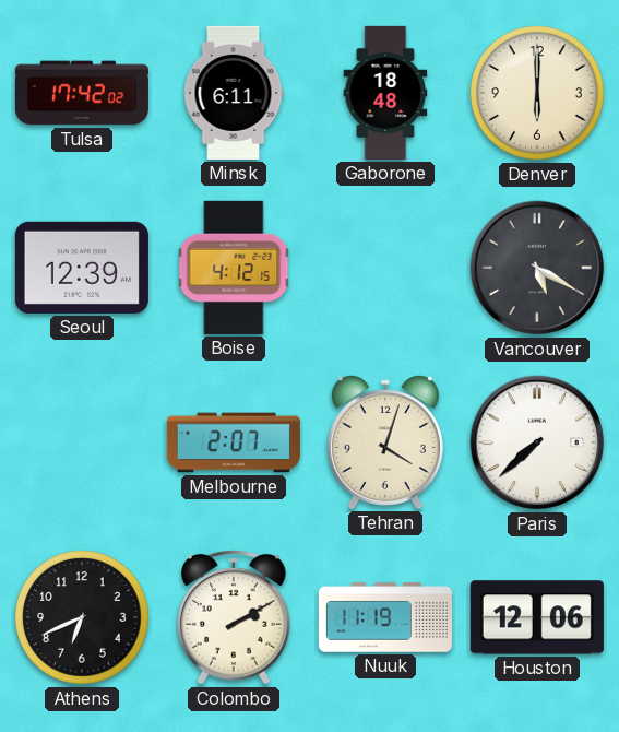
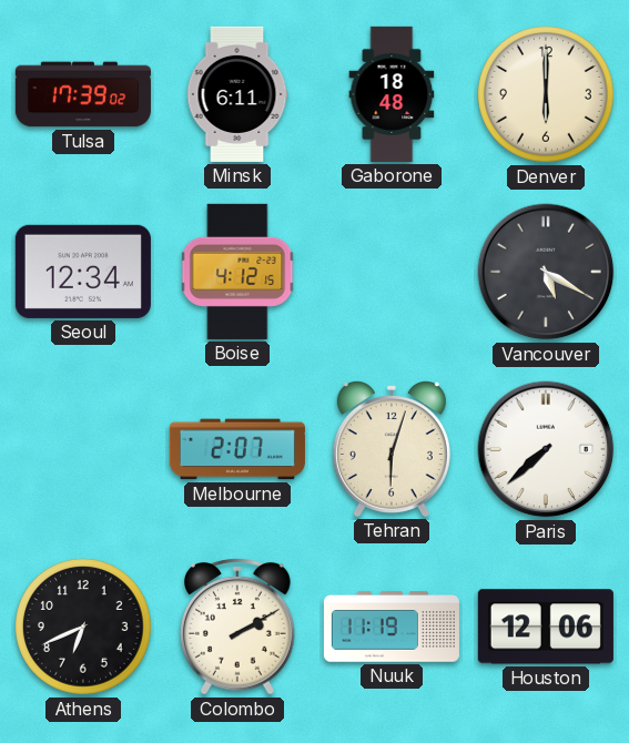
Tulsa: 17:42 -> 17:39
Seoul: 12:39 -> 12:34
Tehran: 4:03 -> 6:03
